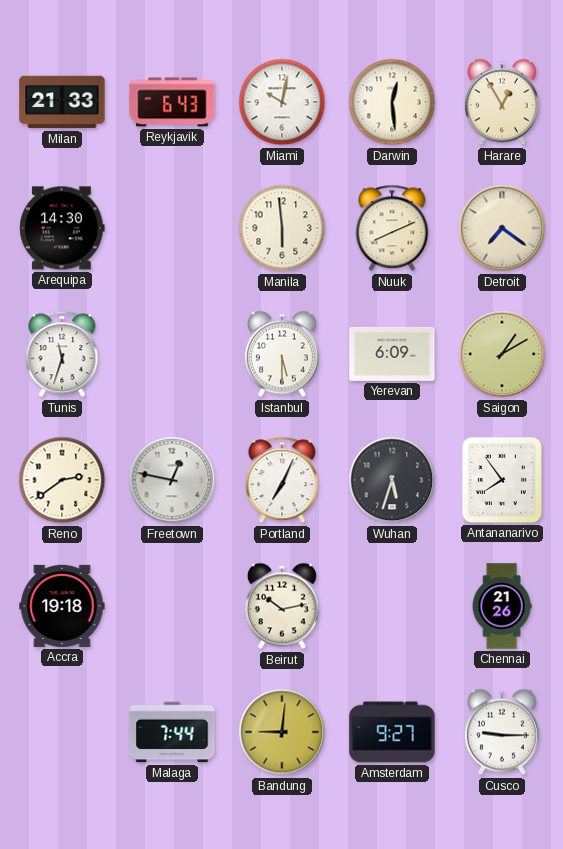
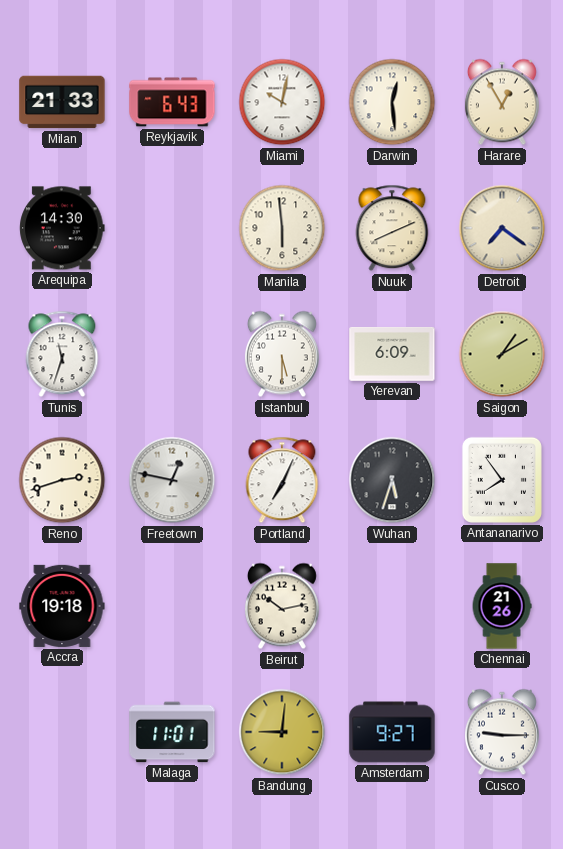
Reno: 2:39 -> 2:42
Malaga: 7:44 -> 11:01
